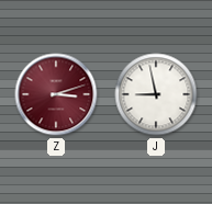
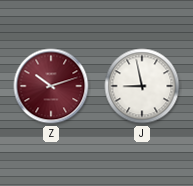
Z: 3:12 -> 10:12
